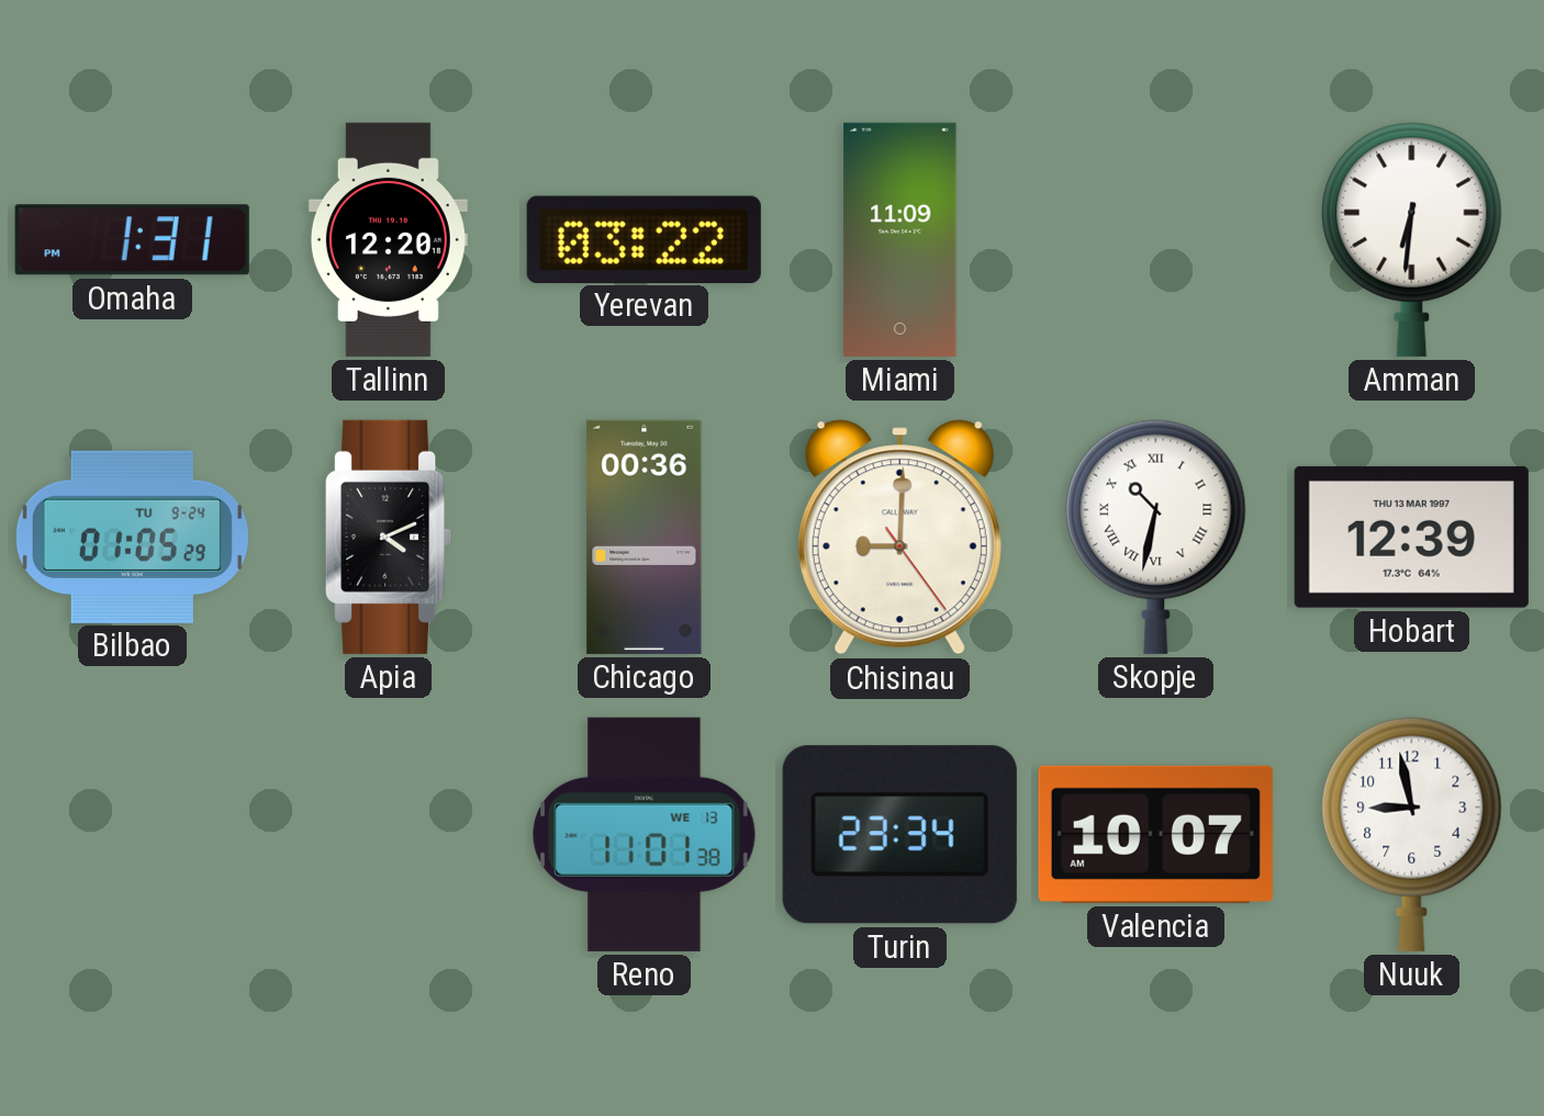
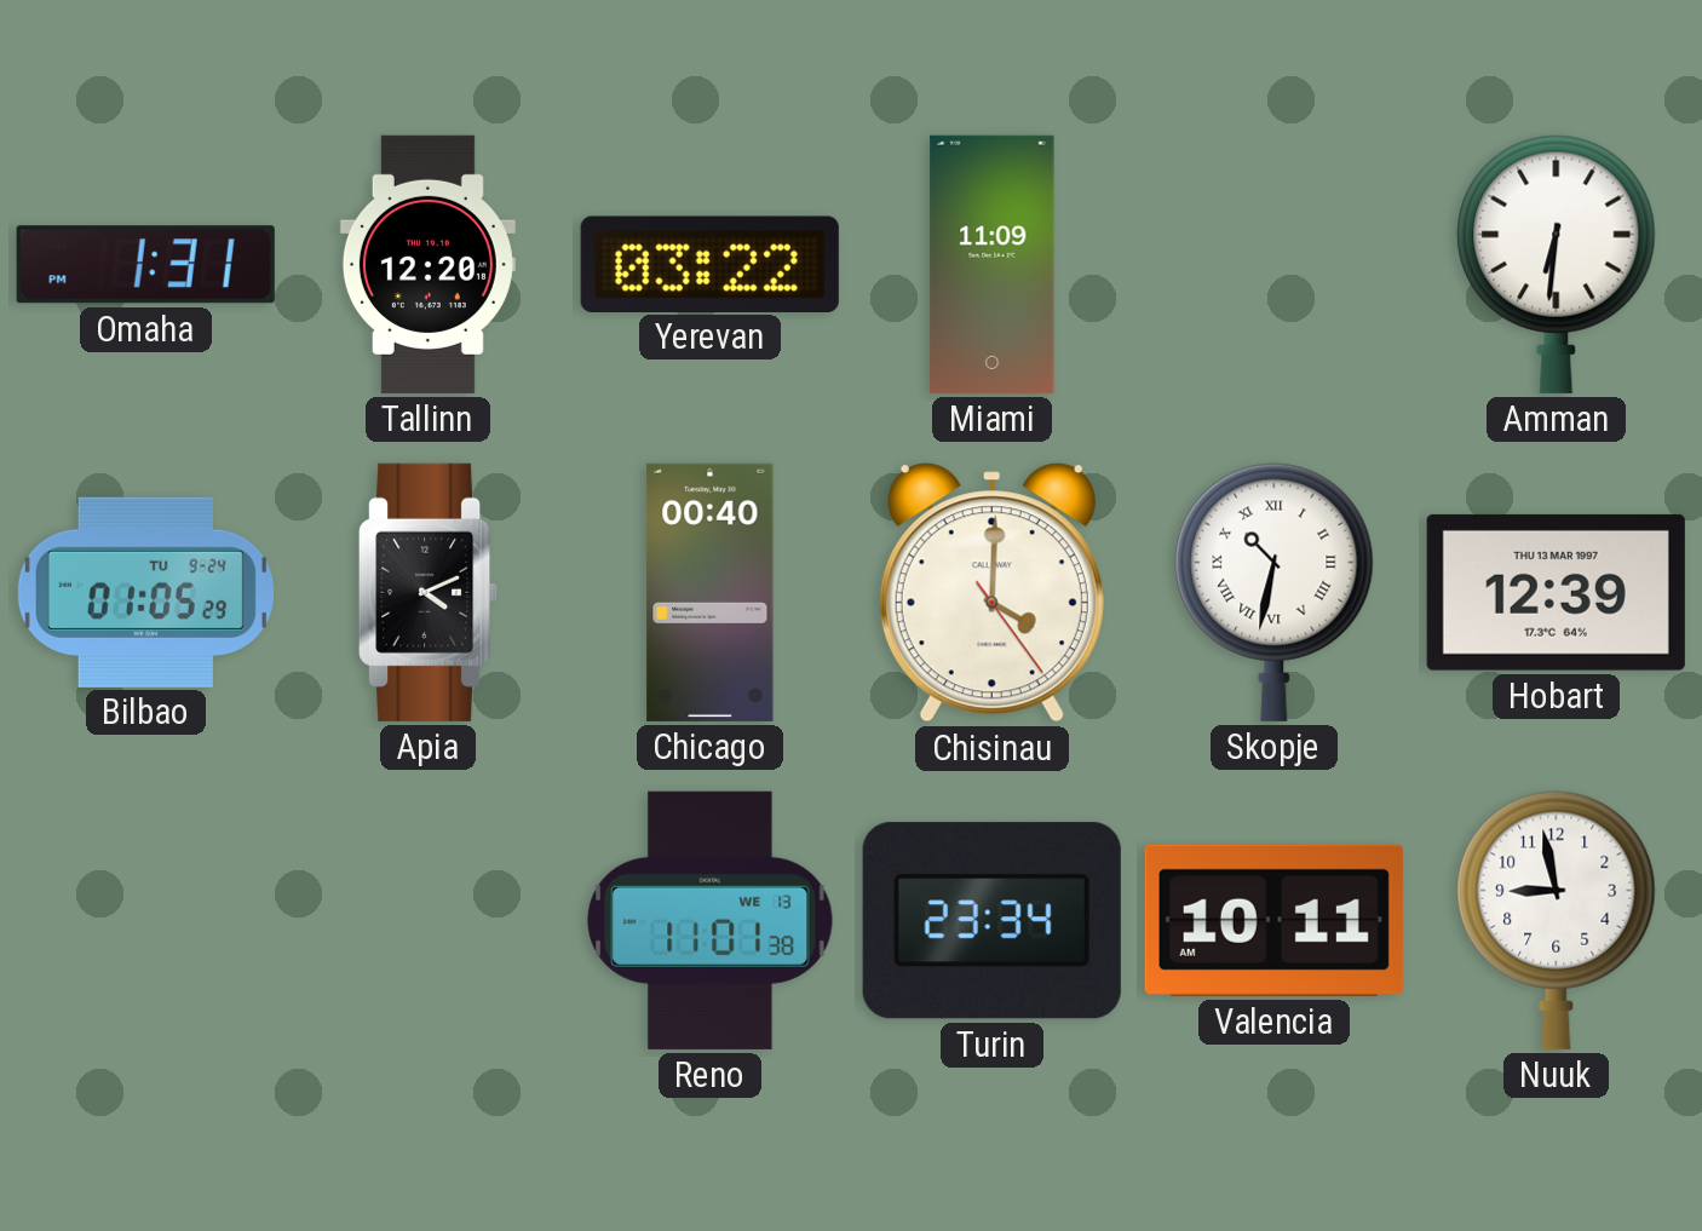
Chicago: 00:36 -> 00:40
Chisinau: 9:00 -> 4:00
Valencia: 10:07 -> 10:11
